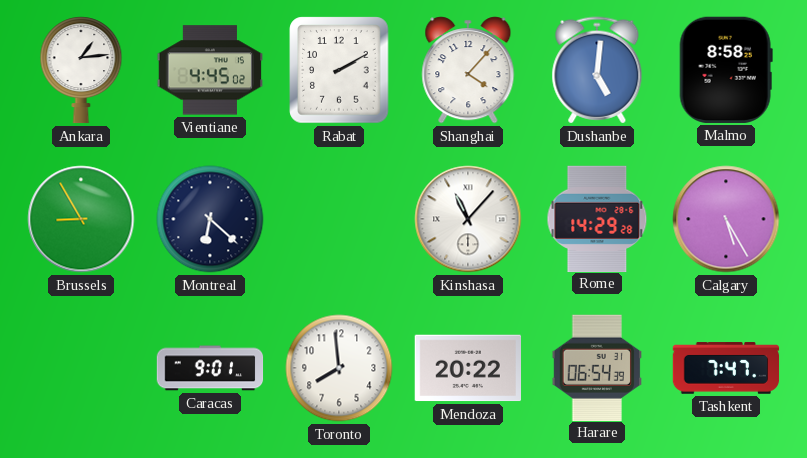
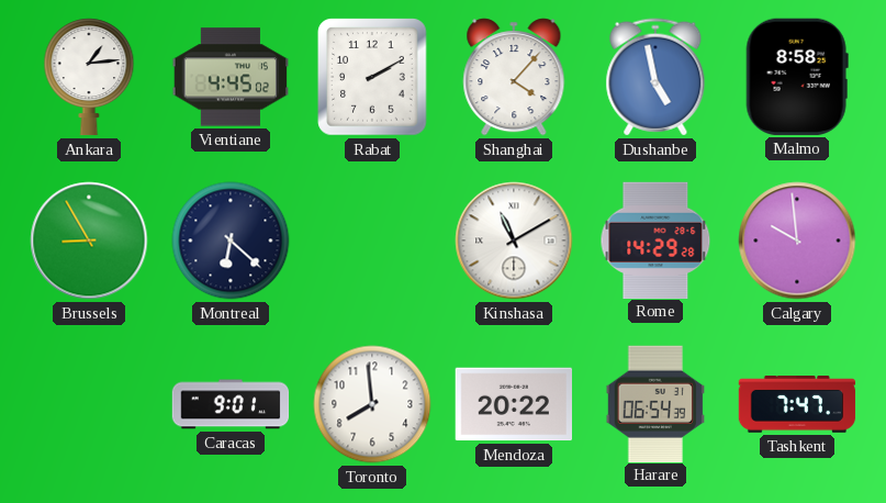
Dushanbe: 5:01 -> 4:58
Kinshasa: 11:07 -> 11:10
Calgary: 5:25 -> 9:59
